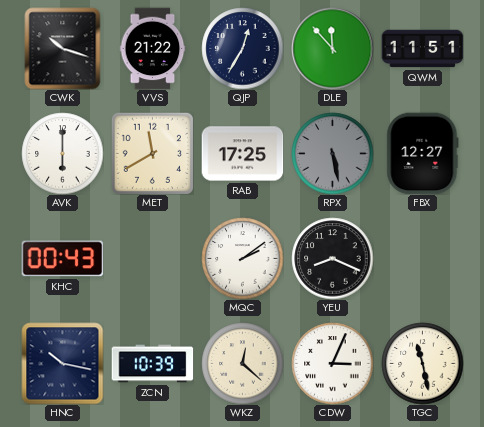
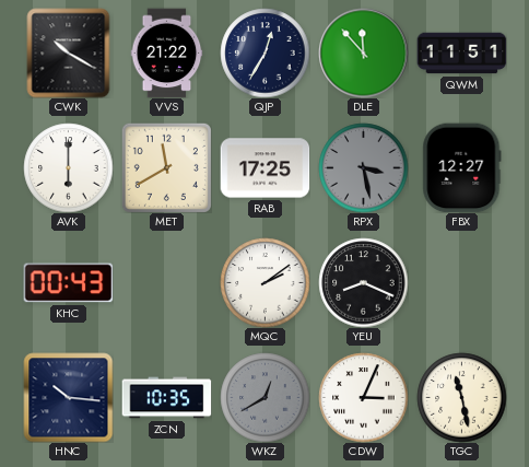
CWK: 10:18 -> 10:20
RPX: 5:28 -> 3:28
HNC: 10:17 -> 10:16
ZCN: 10:39 -> 10:35
WKZ: 12:22 -> 12:40
WKZ dial: cream -> grey
